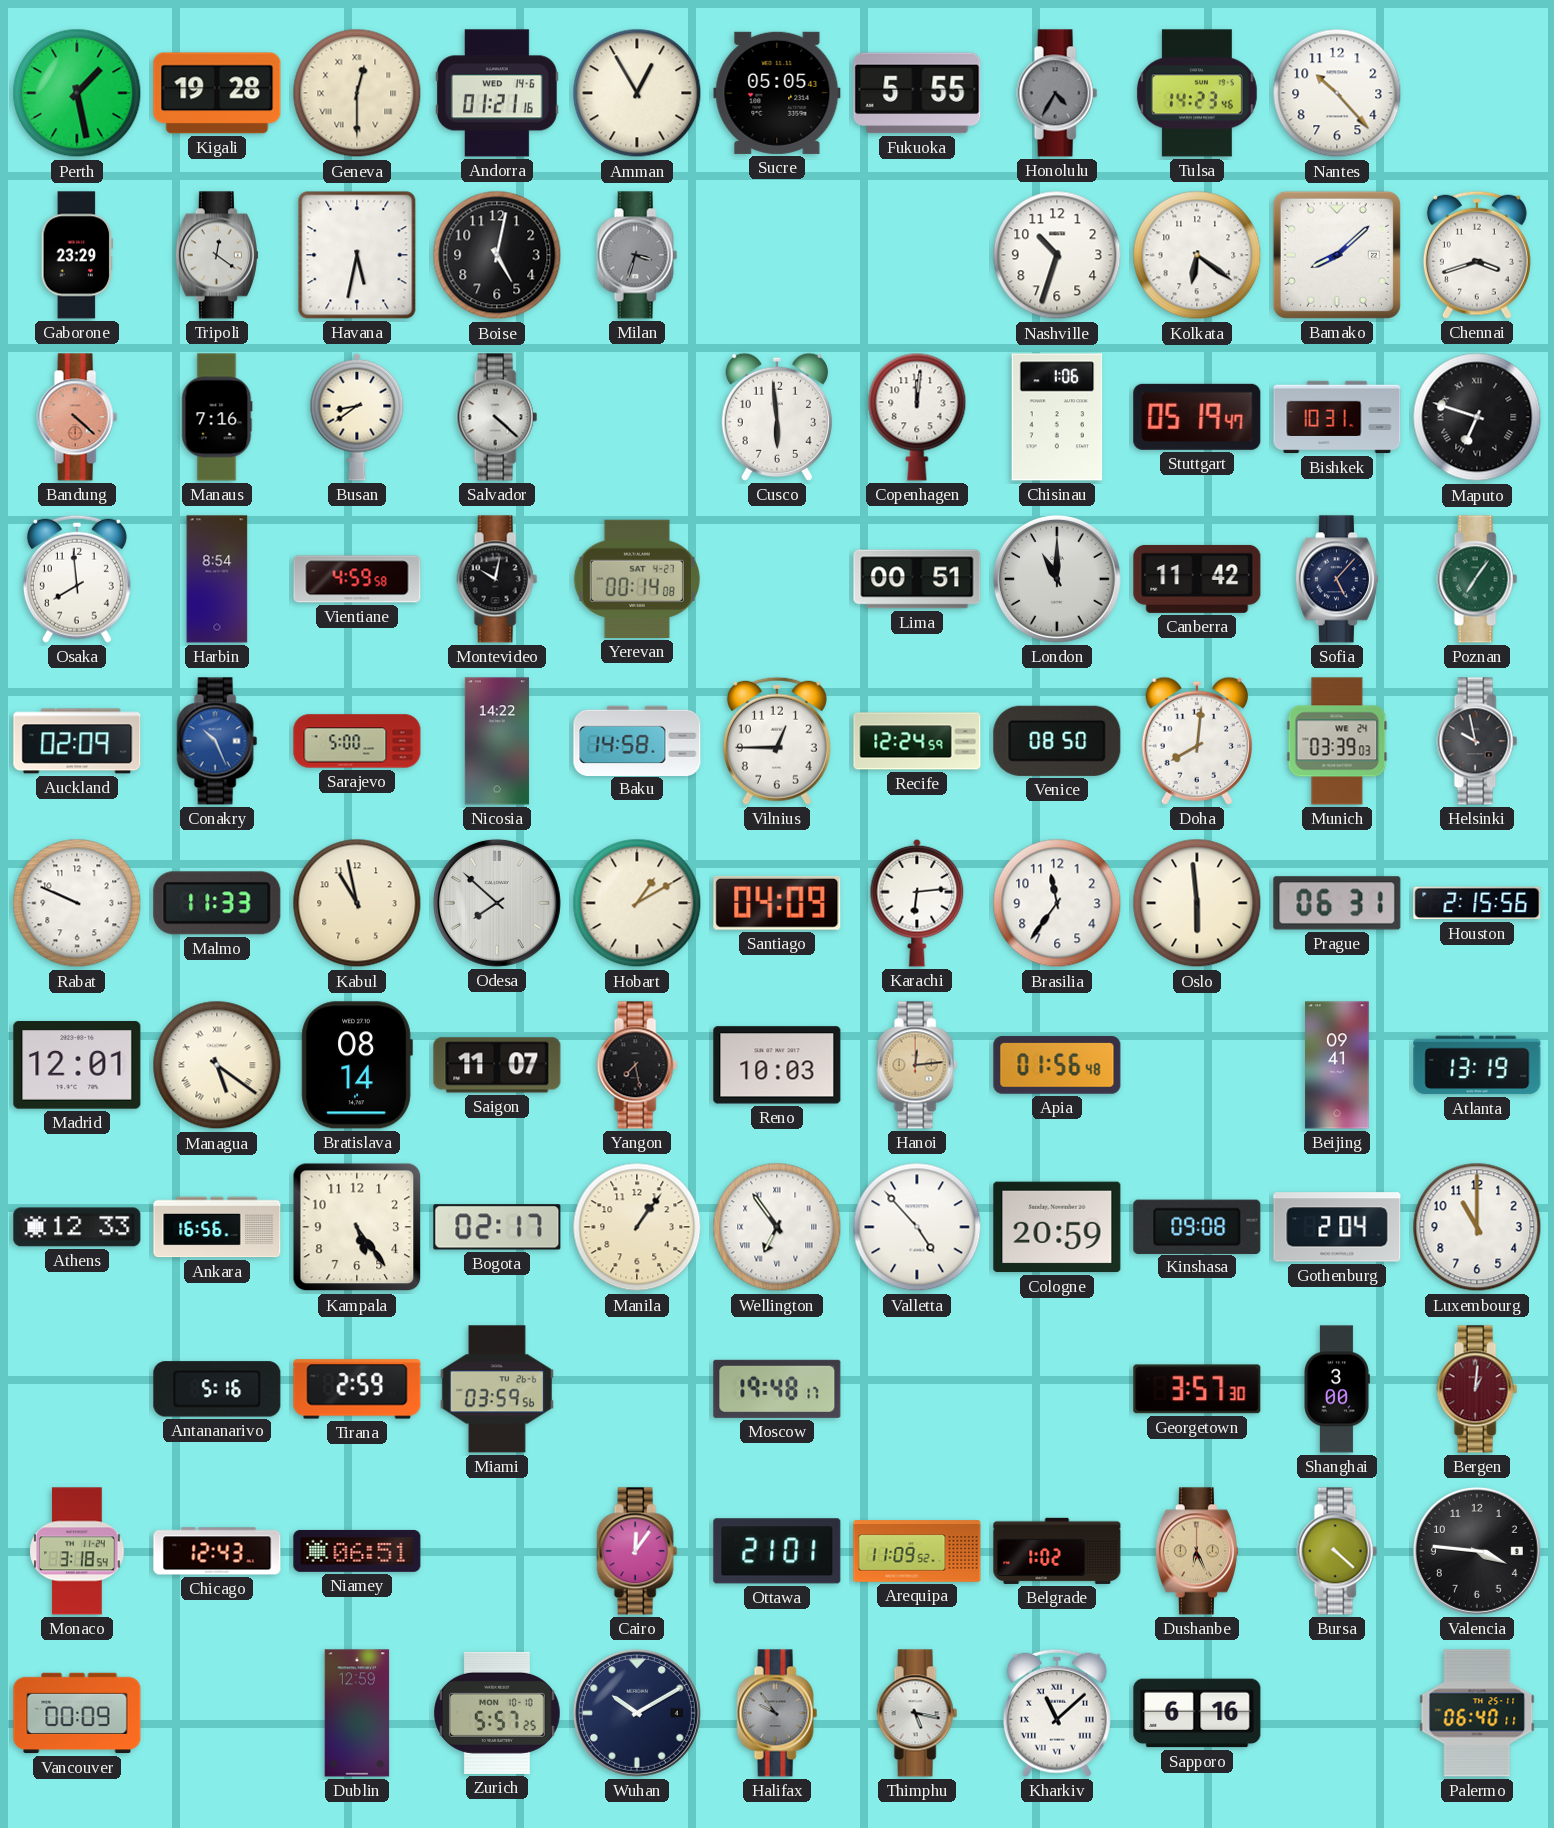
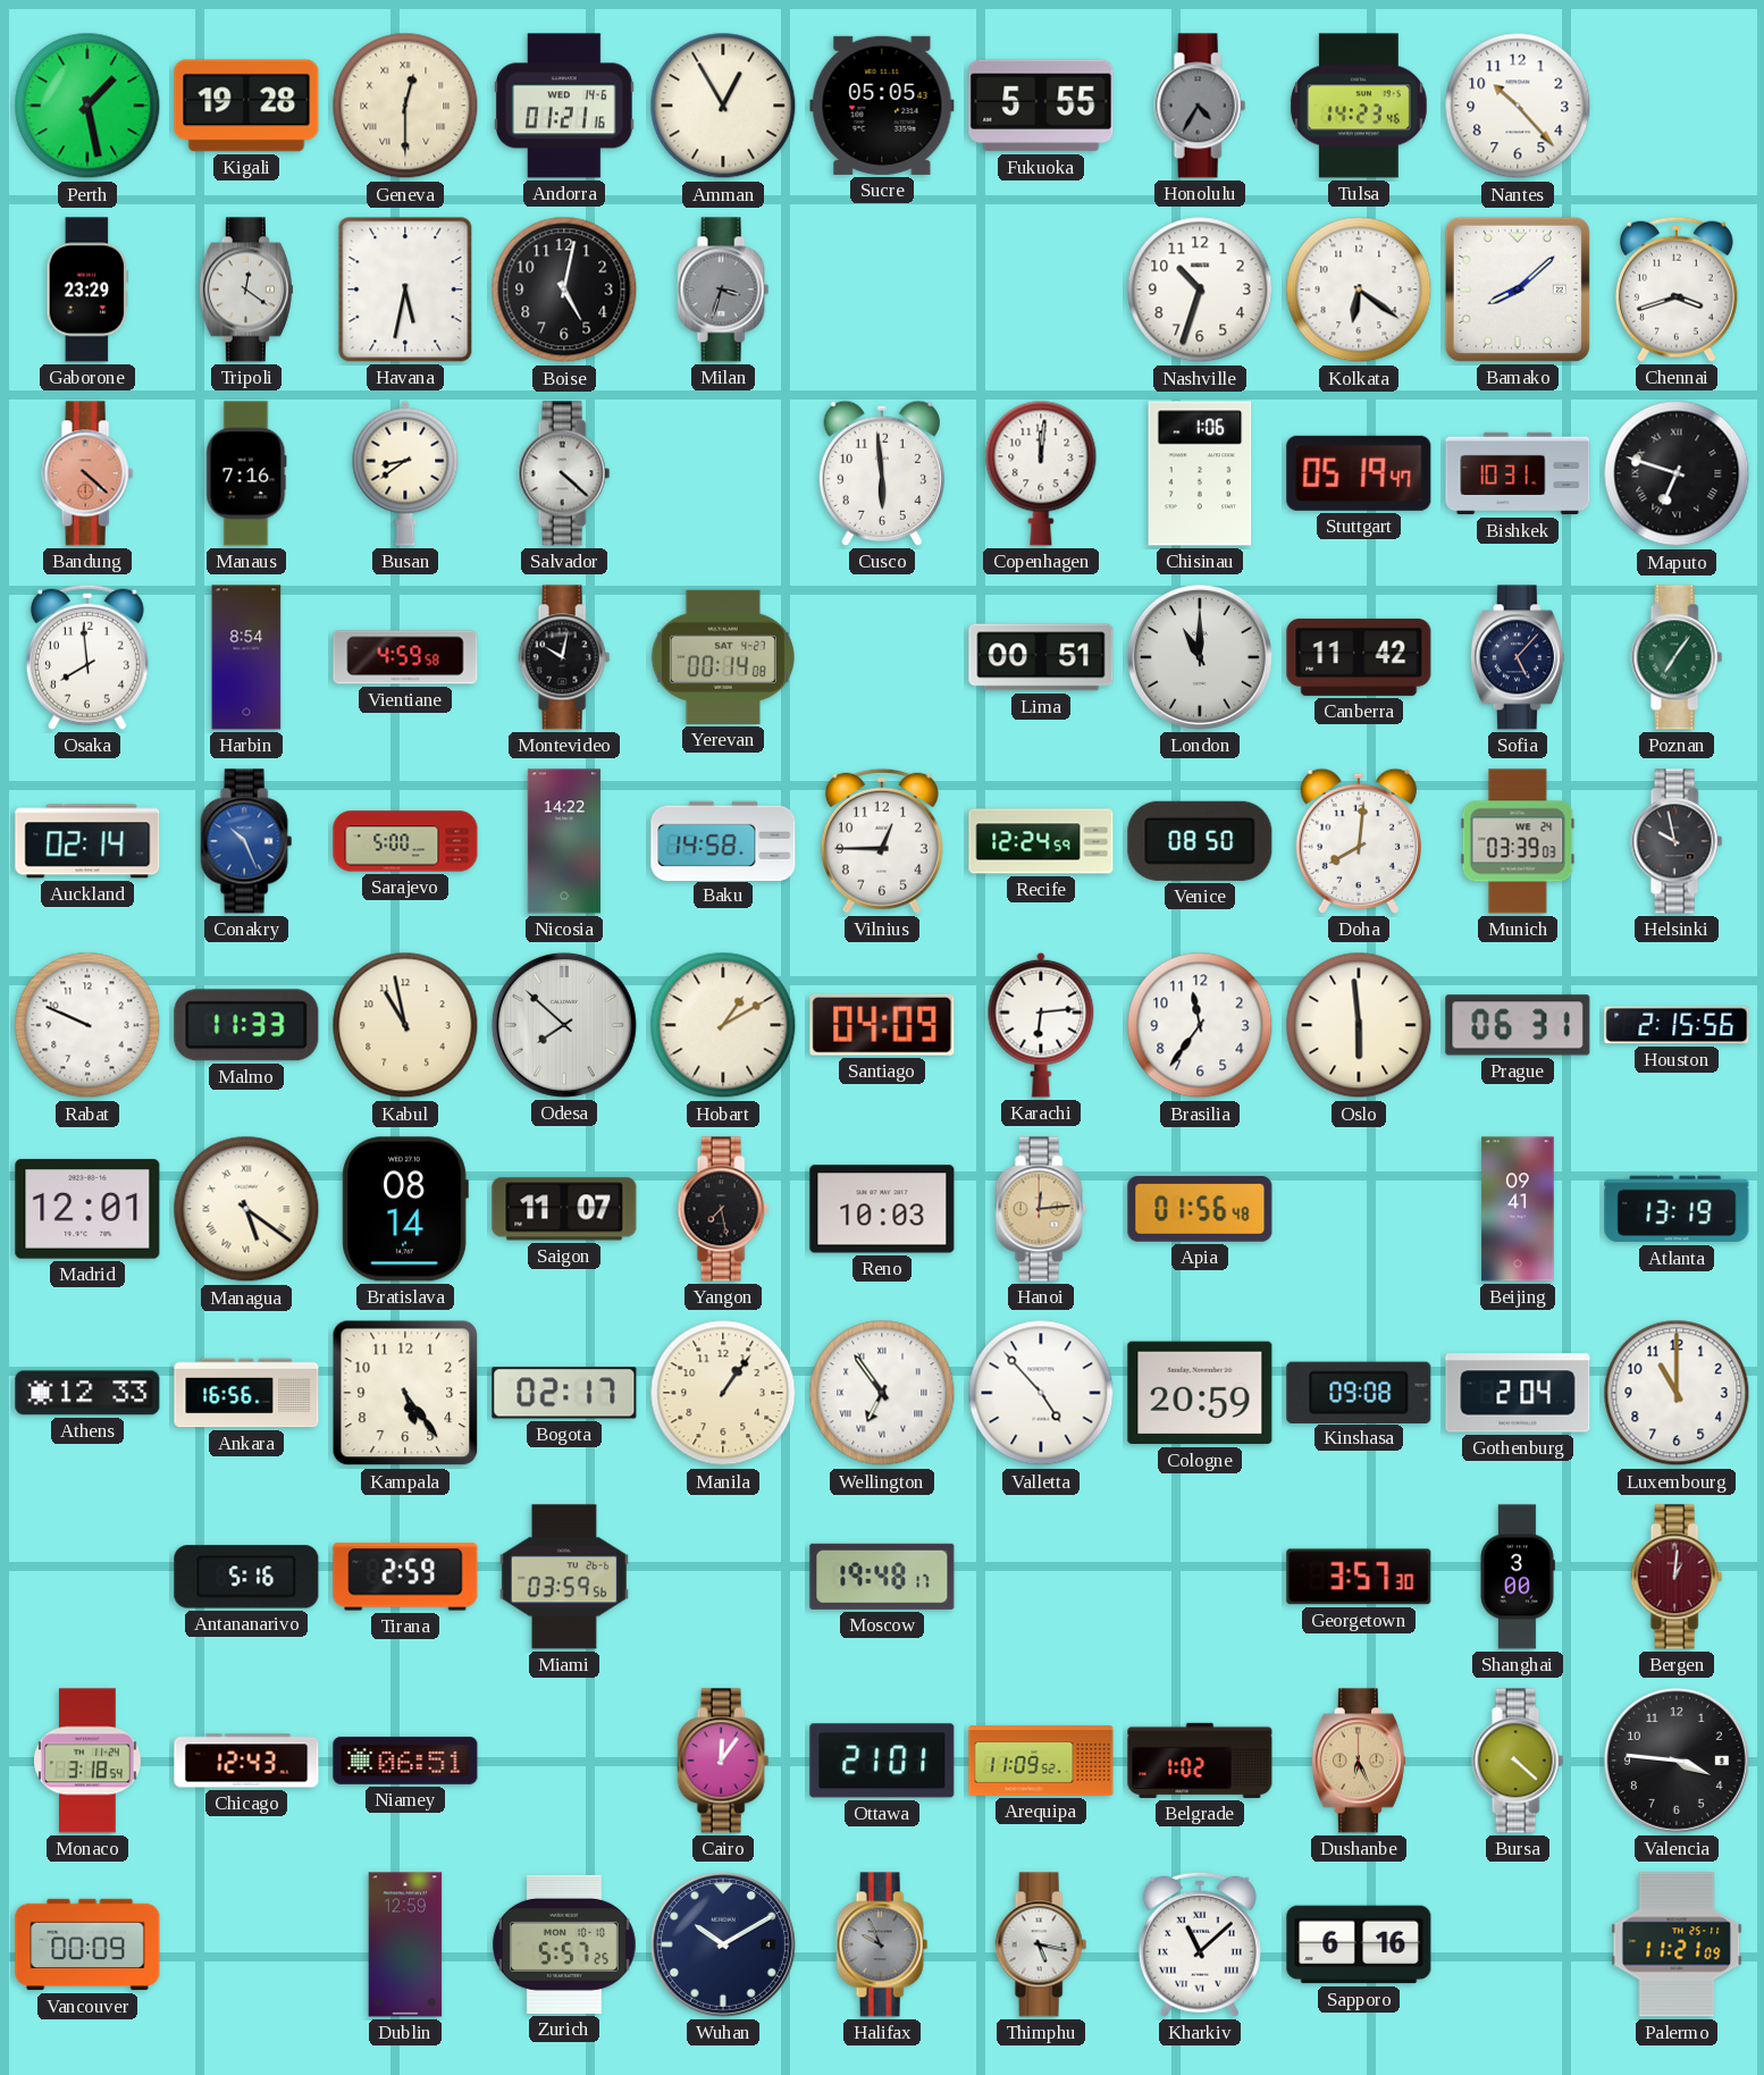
Auckland: 02:09 -> 02:14
Halifax: 9:54 -> 9:56
Palermo: 06:40 -> 11:21
